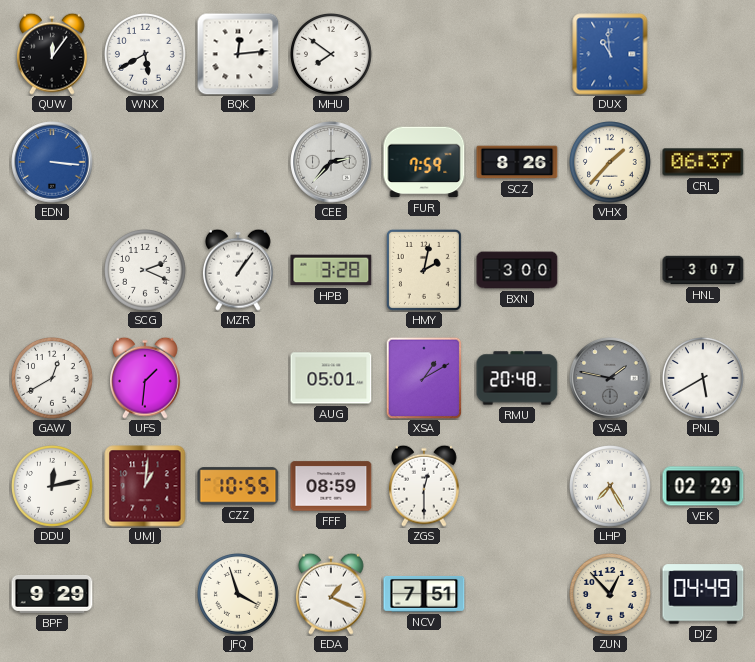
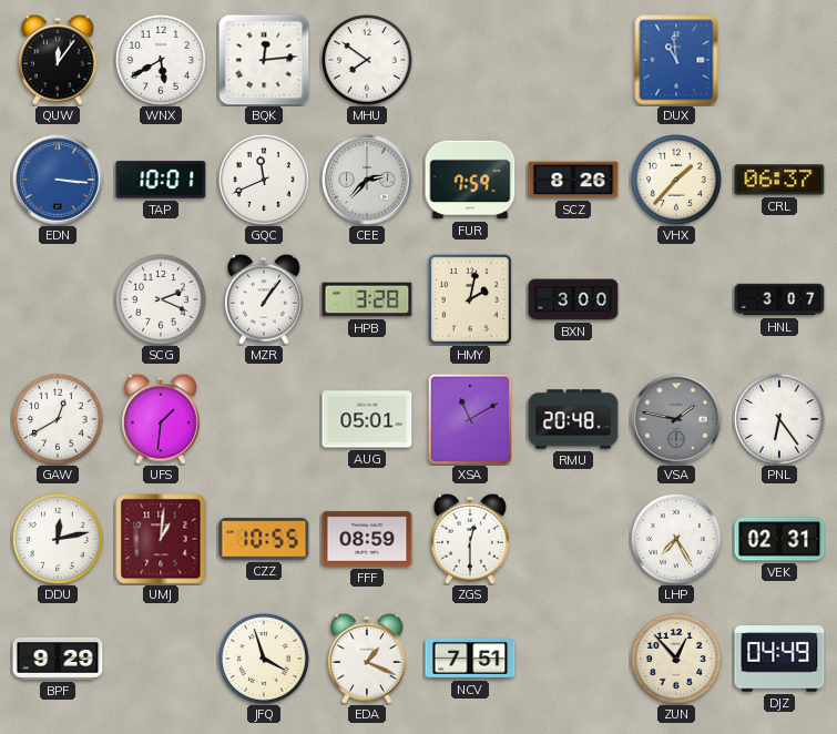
TAP: none -> 10:01
GQC: none -> 11:41
XSA: 1:10 -> 11:10
PNL: 5:40 -> 6:24
VEK: 02:29 -> 02:31
